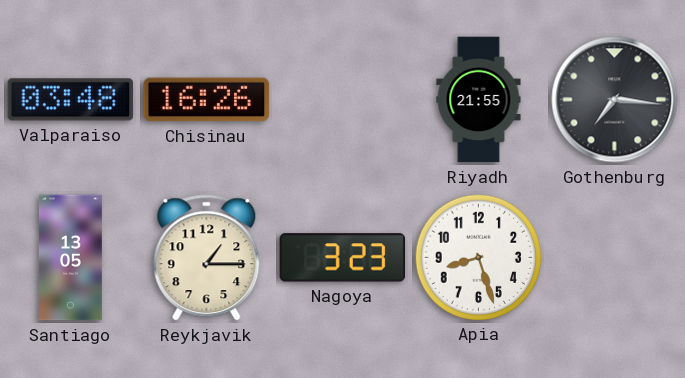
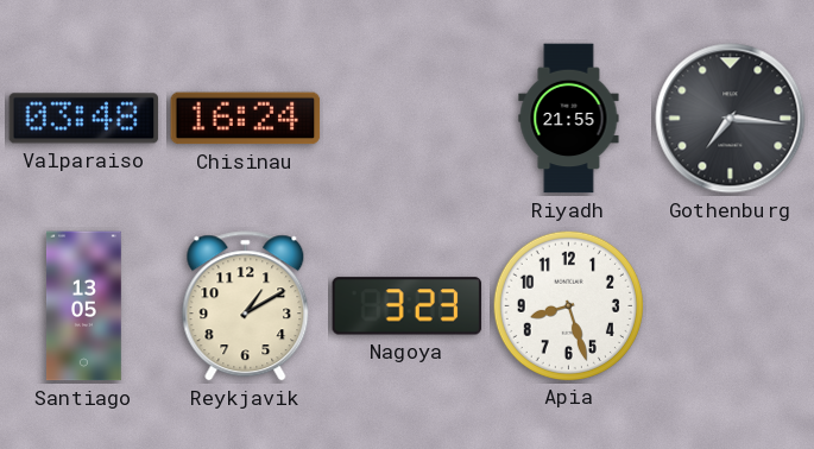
Chisinau: 16:26 -> 16:24
Reykjavik: 1:15 -> 1:10
